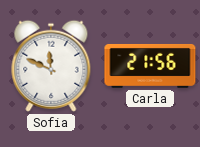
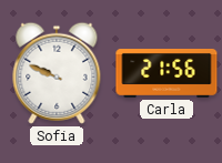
Sofia: 11:49 -> 9:49
